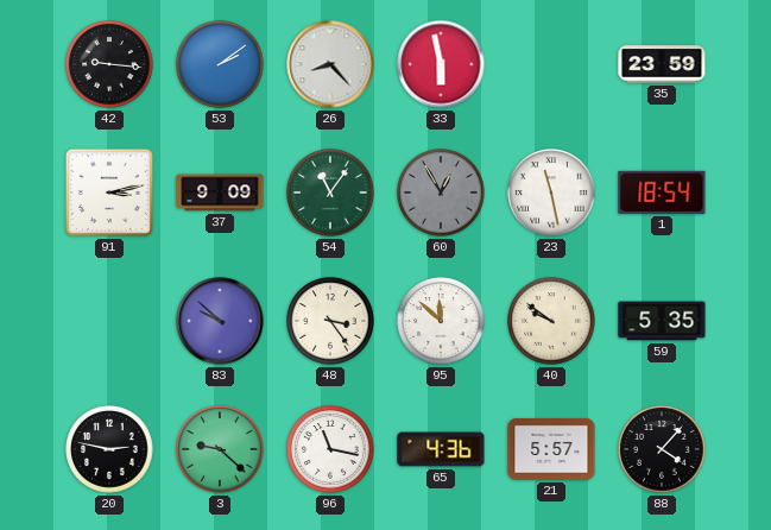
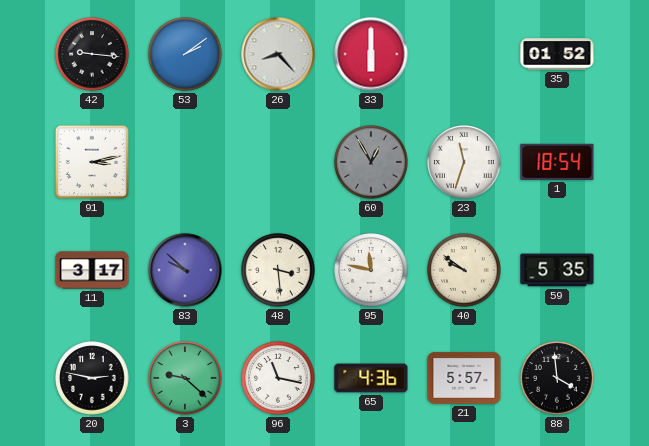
33: 5:58 -> 6:00
35: 23:59 -> 01:52
37: 9:09 -> none
54: 11:06 -> none
23: 11:28 -> 11:33
11: none -> 3:17
48: 3:24 -> 3:29
95: 11:52 -> 11:47
88: 4:07 -> 3:59
